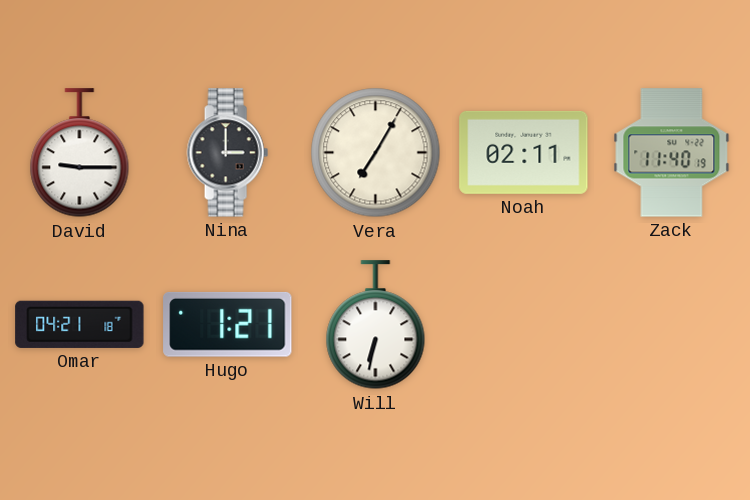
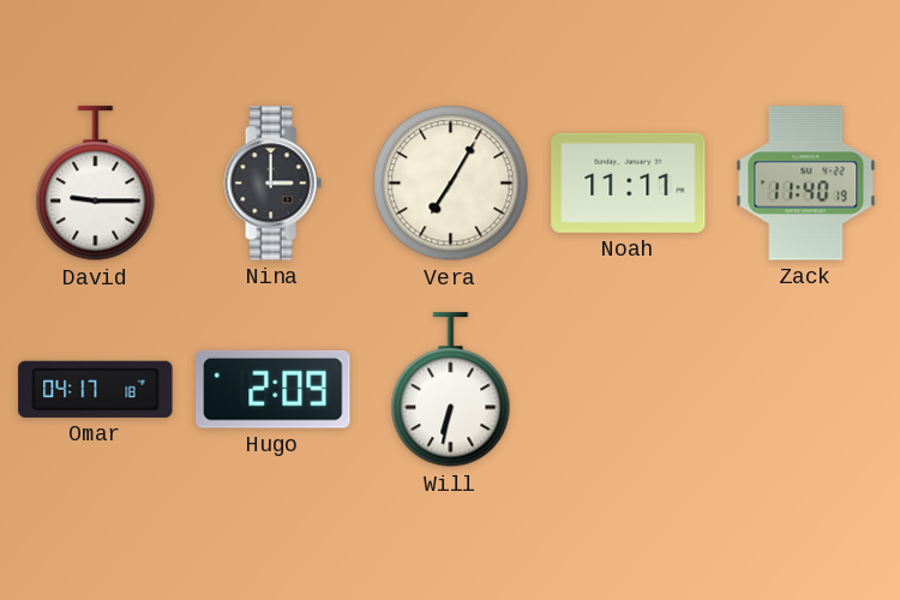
Noah: 02:11 -> 11:11
Omar: 04:21 -> 04:17
Hugo: 1:21 -> 2:09
